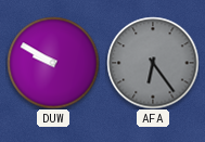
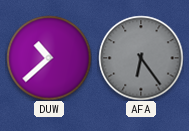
DUW: 9:50 -> 10:38
